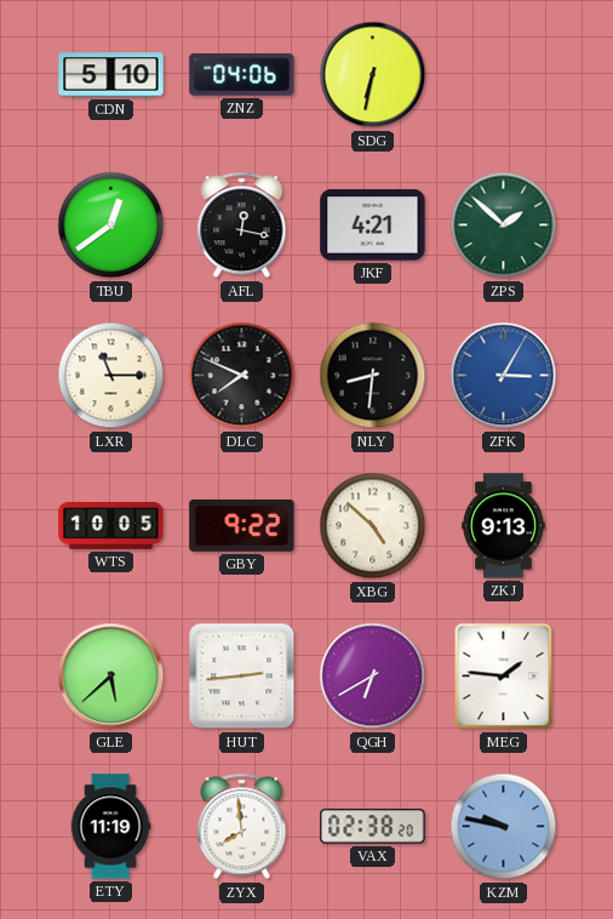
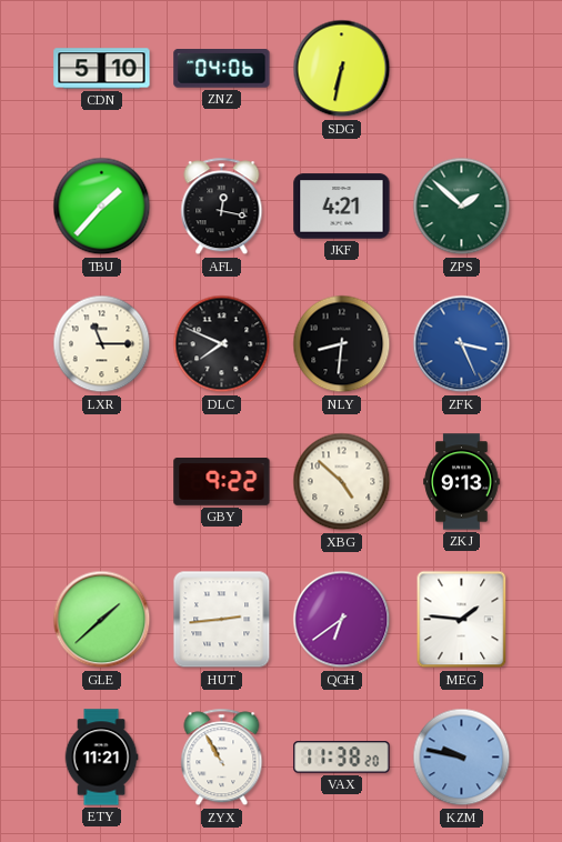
TBU: 12:39 -> 1:37
ZFK: 3:05 -> 3:26
WTS: 10:05 -> none
GLE: 5:38 -> 1:38
QGH: 6:40 -> 6:39
ETY: 11:19 -> 11:21
ZYX: 7:59 -> 10:55
VAX: 02:38 -> 11:38
